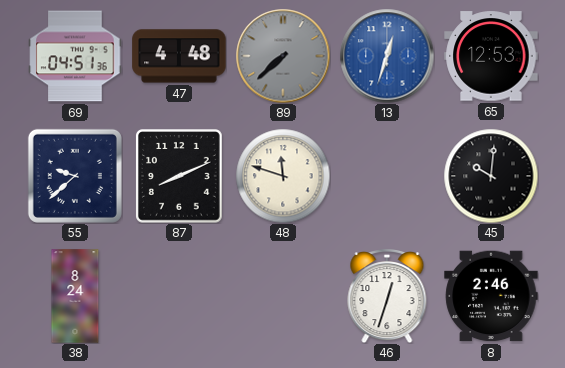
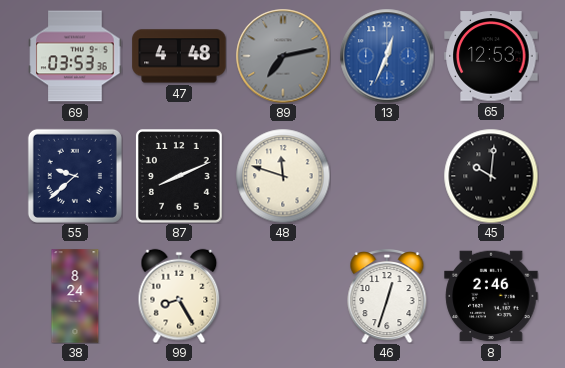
69: 04:51 -> 03:53
89: 7:38 -> 7:13
13: 12:33 -> 12:34
99: none -> 8:25
